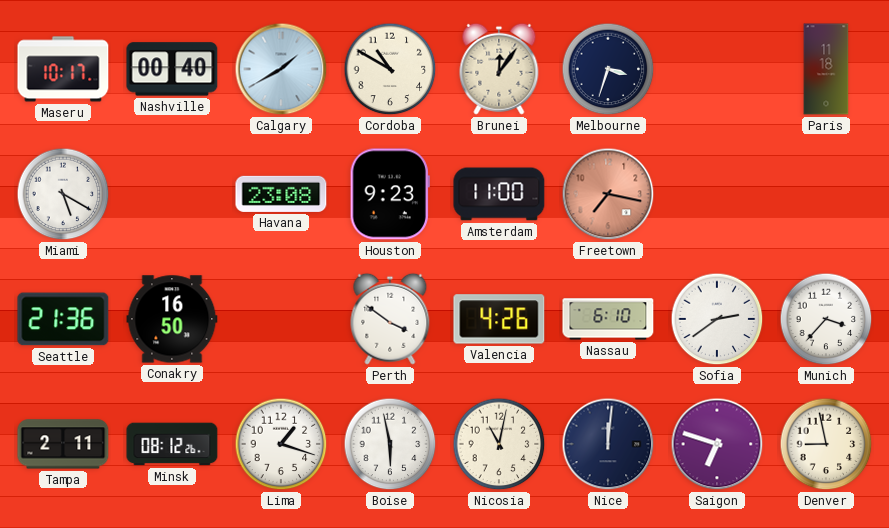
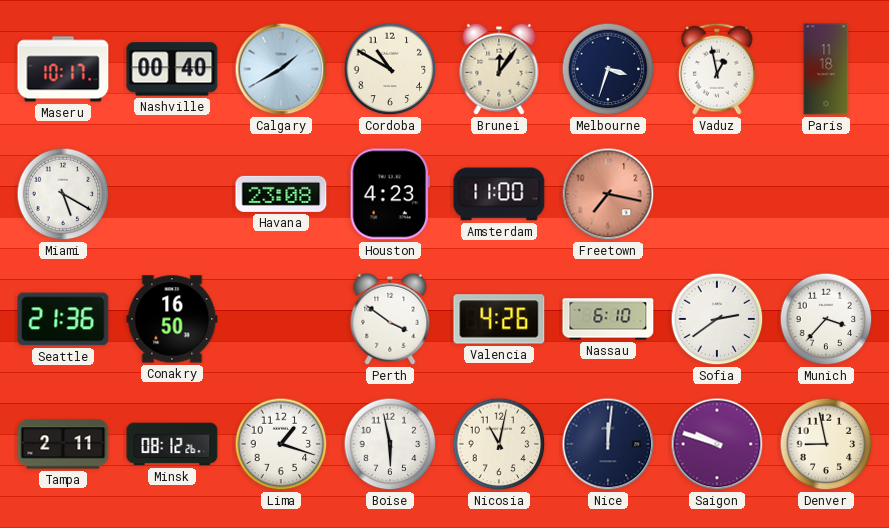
Vaduz: none -> 12:58
Houston: 9:23 -> 4:23
Saigon: 6:48 -> 9:48
